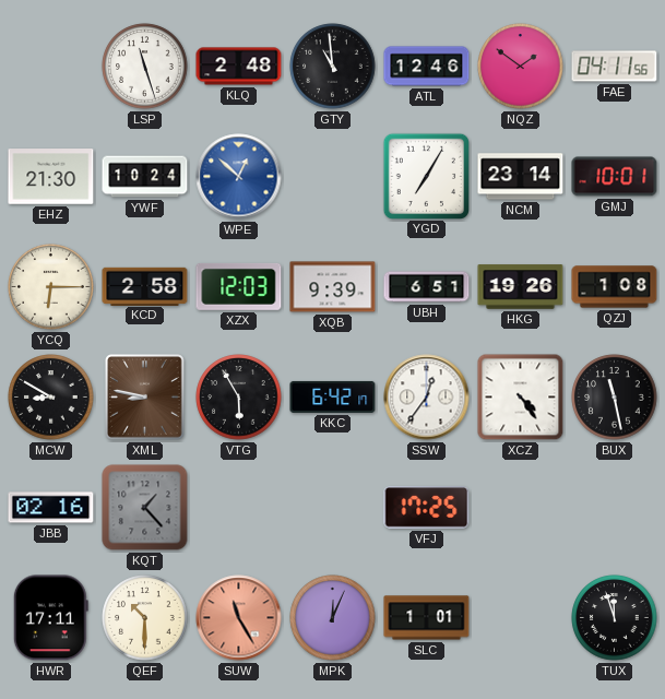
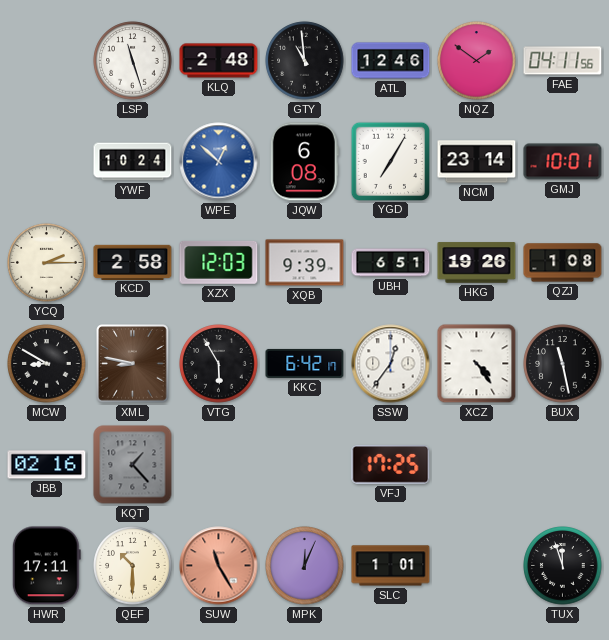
EHZ: 21:30 -> none
JQW: none -> 6:08
YCQ: 6:15 -> 2:15
